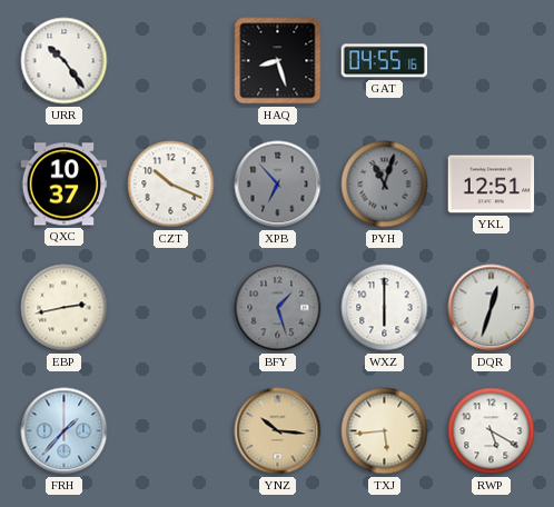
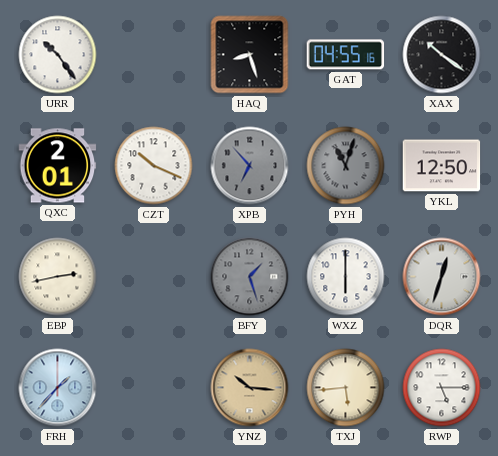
XAX: none -> 10:21
QXC: 10:37 -> 2:01
YKL: 12:51 -> 12:50
RWP: 5:20 -> 5:15
